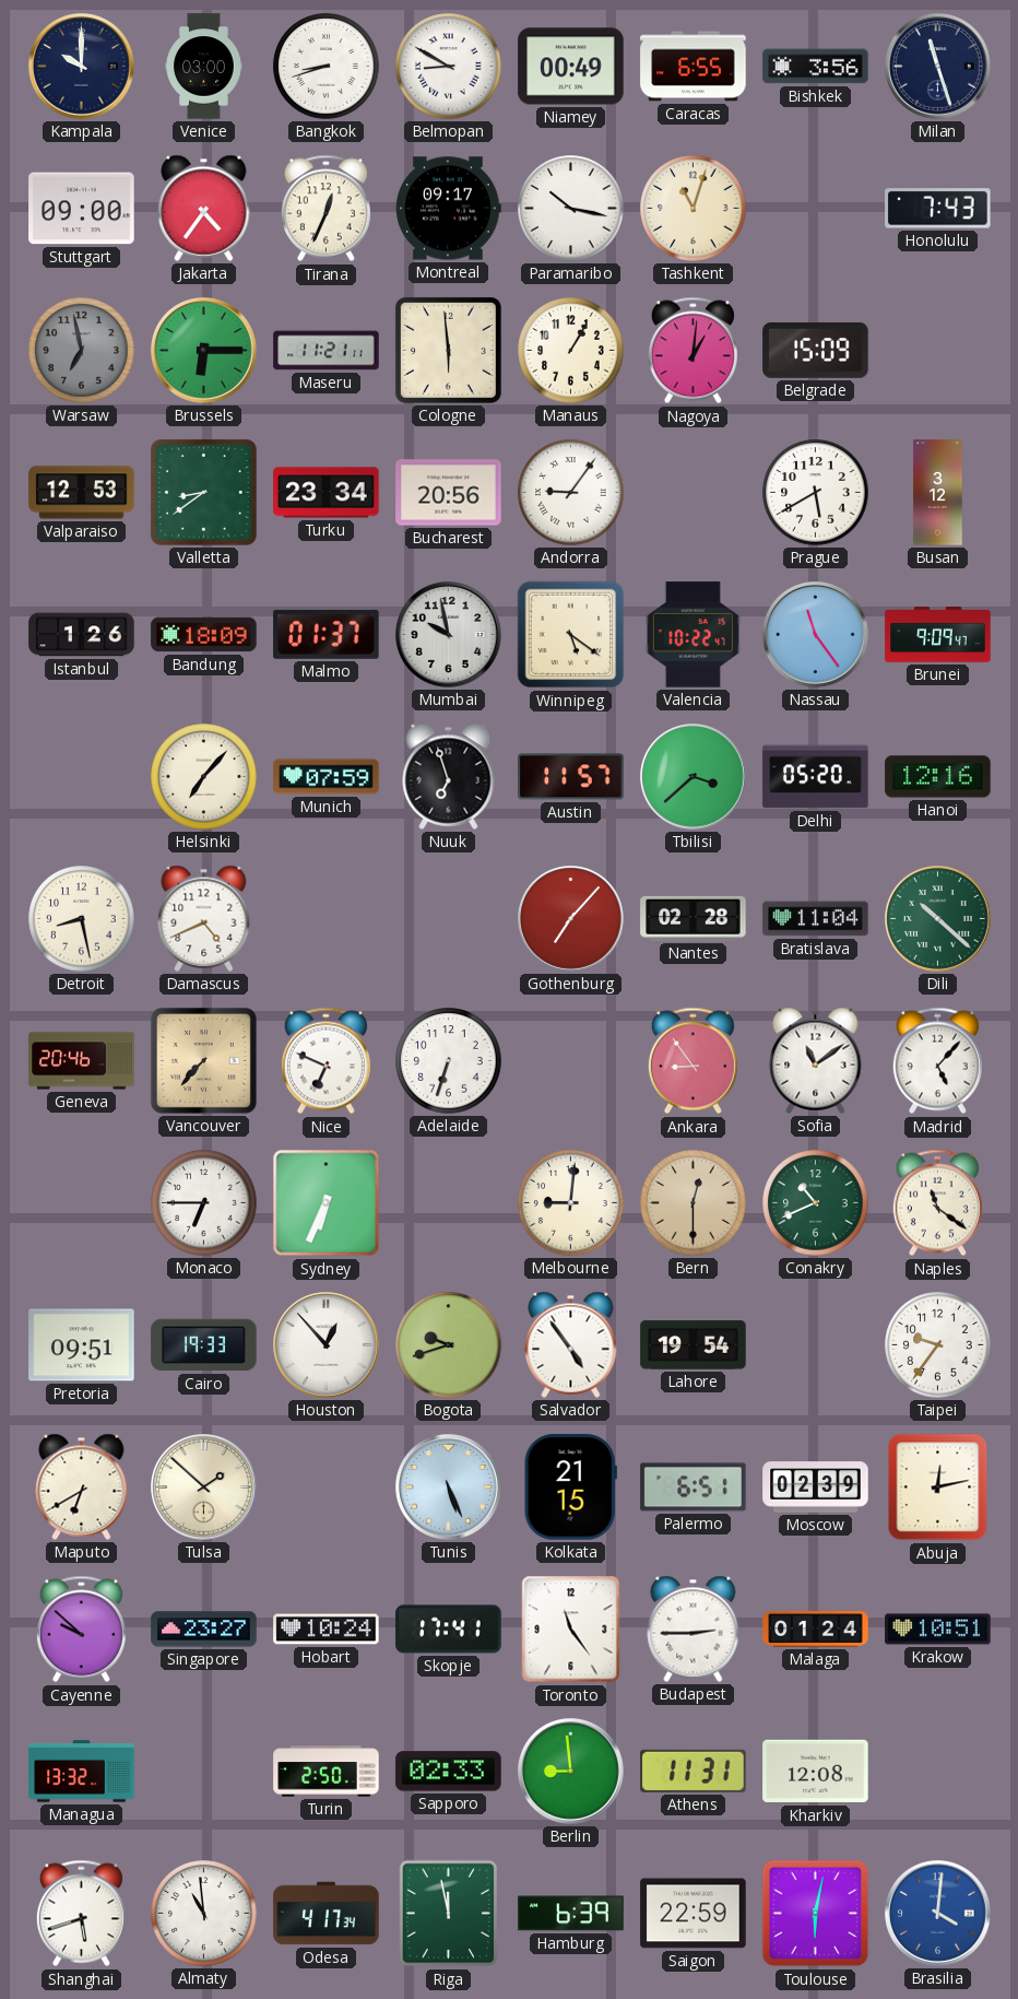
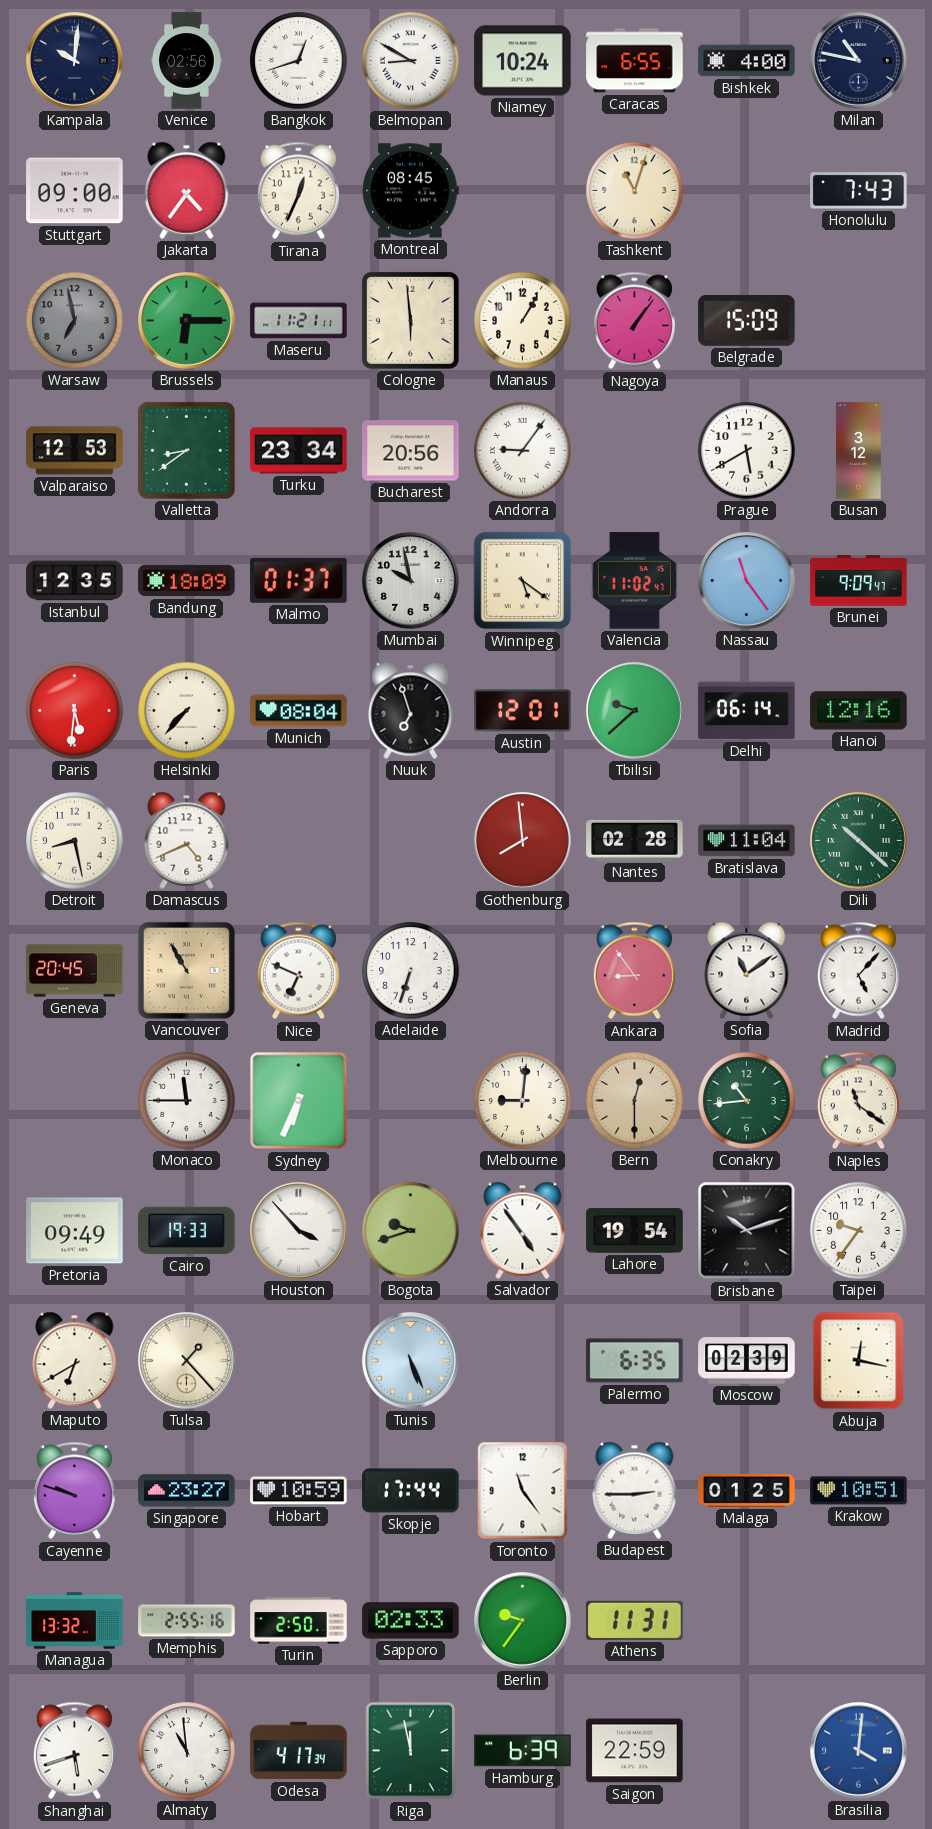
Kampala: 10:00 -> 10:01
Venice: 03:00 -> 02:56
Bangkok: 8:42 -> 12:42
Niamey: 00:49 -> 10:24
Bishkek: 3:56 -> 4:00
Milan: 11:27 -> 10:47
Montreal: 09:17 -> 08:45
Paramaribo: 10:17 -> none
Nagoya: 1:01 -> 1:06
Istanbul: 1:26 -> 12:35
Valencia: 10:22 -> 11:02
Paris: none -> 5:31
Helsinki: 7:07 -> 7:37
Munich: 07:59 -> 08:04
Austin: 11:57 -> 12:01
Tbilisi: 3:38 -> 9:38
Delhi: 05:20 -> 06:14
Gothenburg: 7:07 -> 7:59
Geneva: 20:46 -> 20:45
Vancouver: 7:37 -> 10:55
Monaco: 6:45 -> 11:45
Conakry: 10:41 -> 10:44
Pretoria: 09:51 -> 09:49
Houston: 12:53 -> 3:53
Brisbane: none -> 10:12
Tulsa: 1:52 -> 1:23
Kolkata: 21:15 -> none
Palermo: 6:51 -> 6:35
Abuja: 12:13 -> 12:17
Cayenne: 9:52 -> 9:48
Hobart: 10:24 -> 10:59
Skopje: 17:41 -> 17:44
Malaga: 01:24 -> 01:25
Memphis: none -> 2:55
Berlin: 8:59 -> 9:36
Kharkiv: 12:08 -> none
Toulouse: 6:02 -> none
